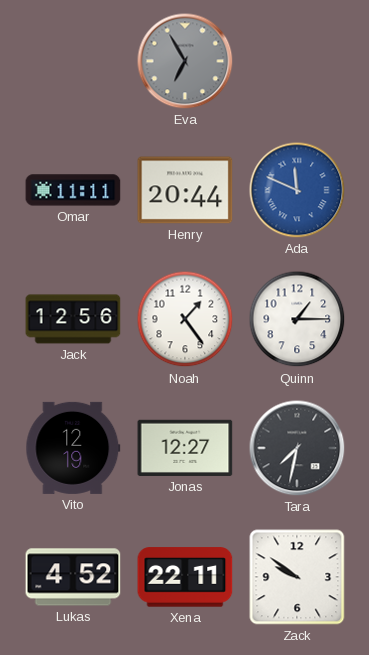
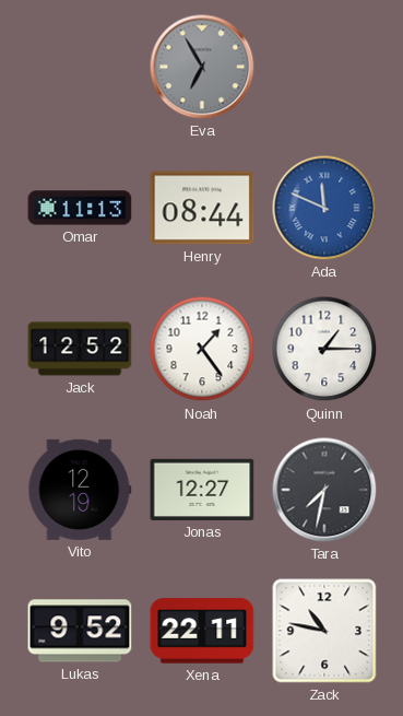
Omar: 11:11 -> 11:13
Henry: 20:44 -> 08:44
Jack: 12:56 -> 12:52
Lukas: 4:52 -> 9:52
Zack: 9:51 -> 10:47
